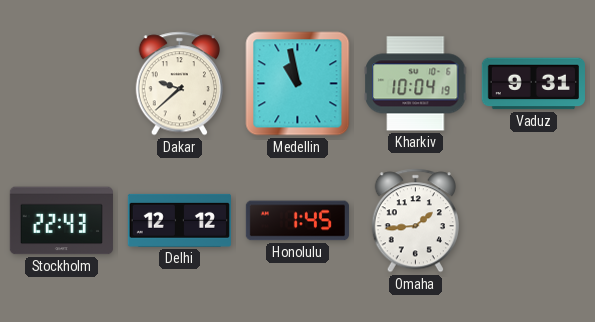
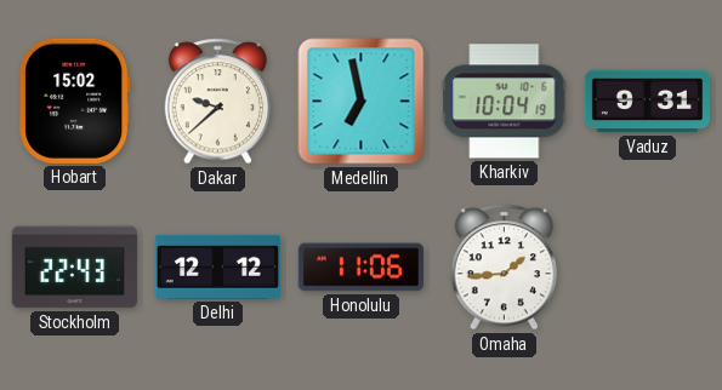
Hobart: none -> 15:02
Medellin: 10:58 -> 6:58
Honolulu: 1:45 -> 11:06
